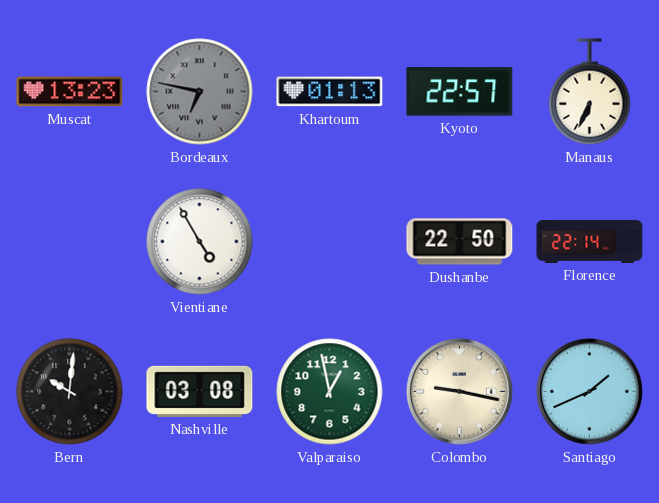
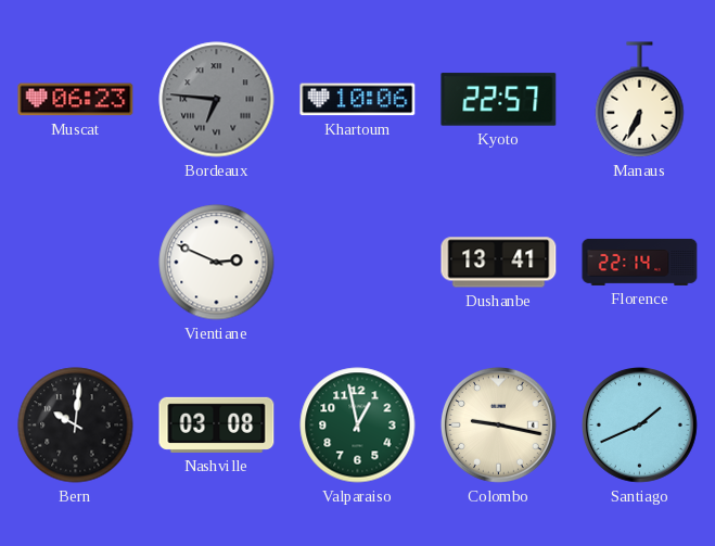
Muscat: 13:23 -> 06:23
Bordeaux: 6:47 -> 6:46
Khartoum: 01:13 -> 10:06
Vientiane: 4:55 -> 2:49
Dushanbe: 22:50 -> 13:41
